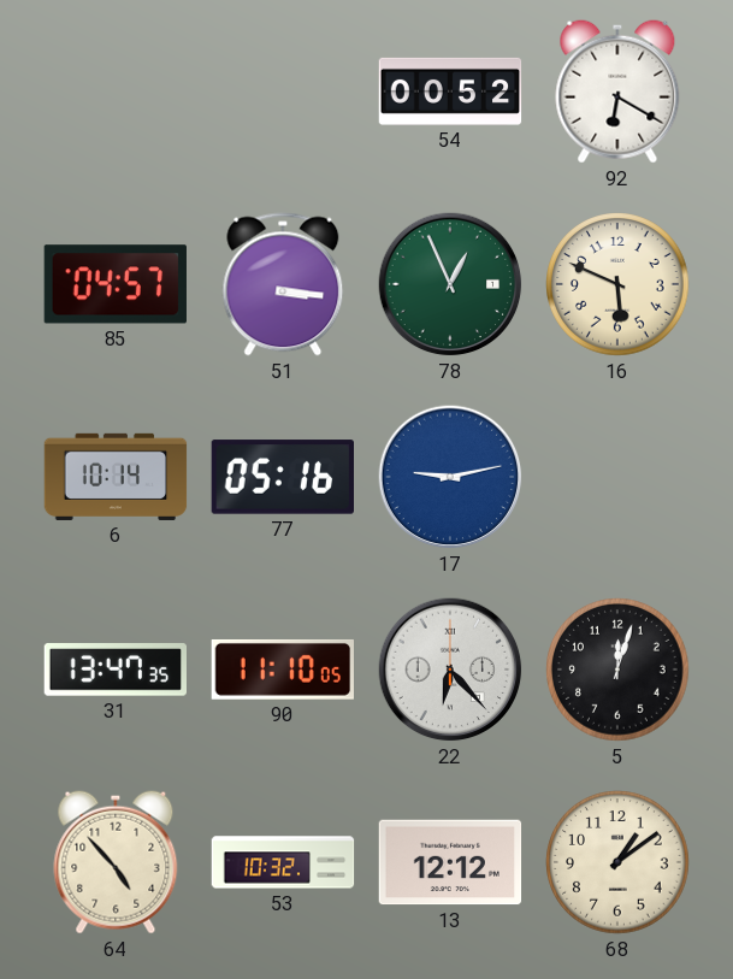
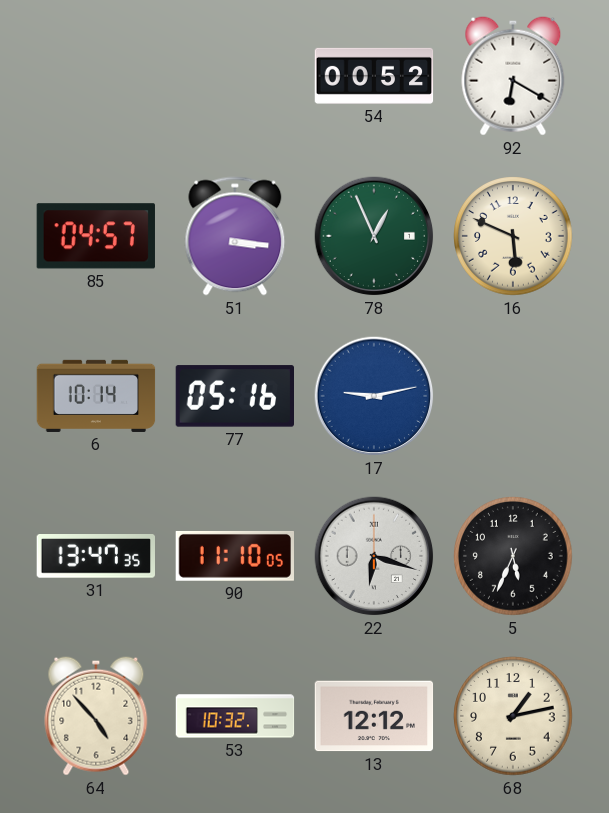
22: 6:23 -> 6:18
5: 12:03 -> 5:34
68: 1:09 -> 1:13
